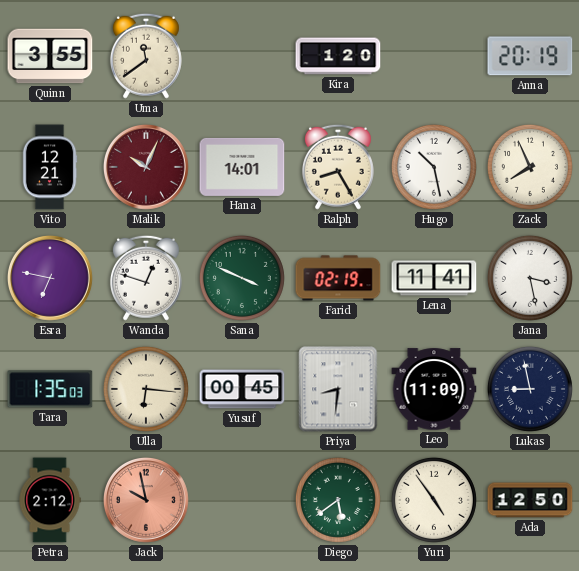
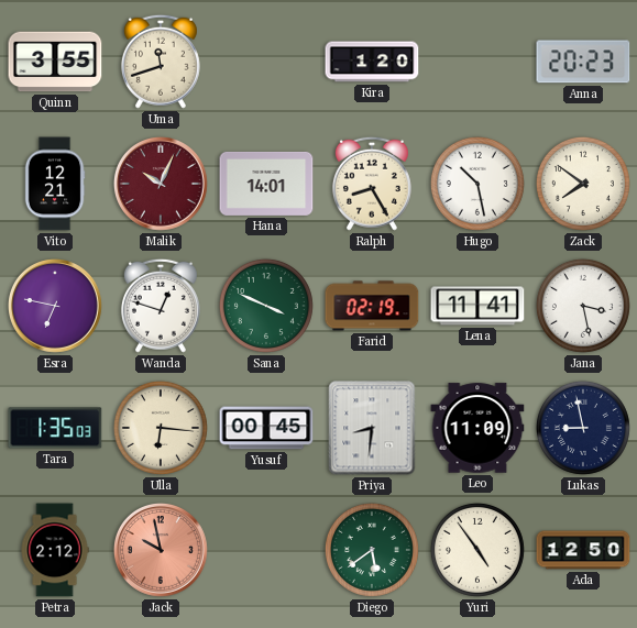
Uma: 11:39 -> 11:42
Anna: 20:19 -> 20:23
Zack: 7:56 -> 7:51
